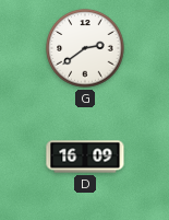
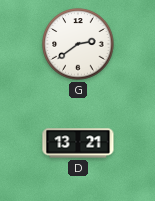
D: 16:09 -> 13:21
